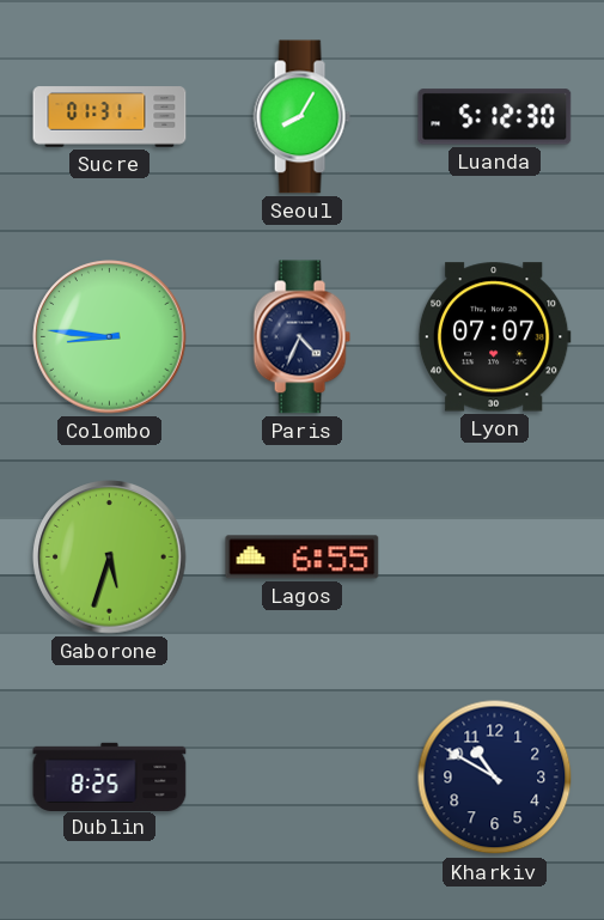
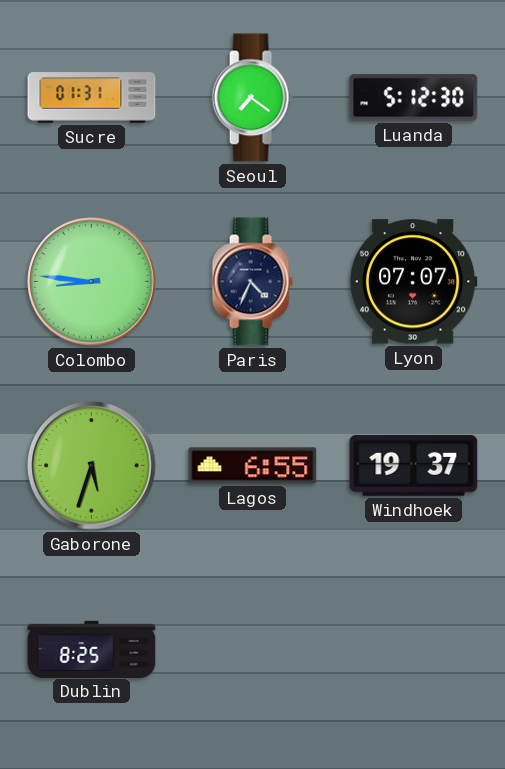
Seoul: 8:05 -> 7:21
Windhoek: none -> 19:37
Kharkiv: 10:50 -> none
